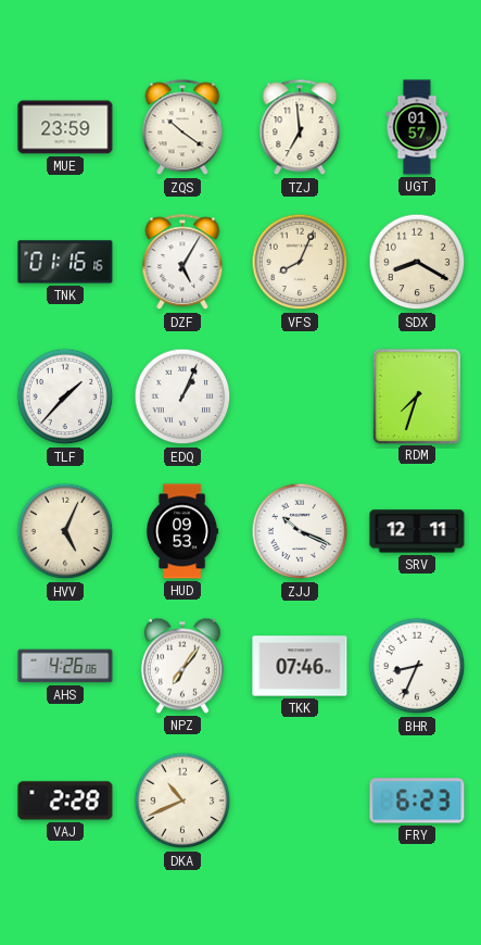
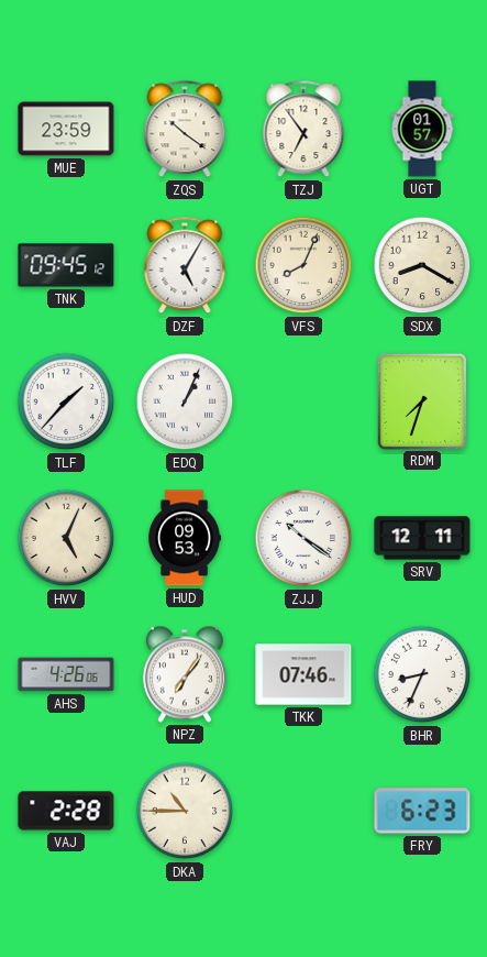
TZJ: 6:59 -> 6:54
TNK: 01:16 -> 09:45
ZJJ: 10:19 -> 10:21
DKA: 10:41 -> 10:45
